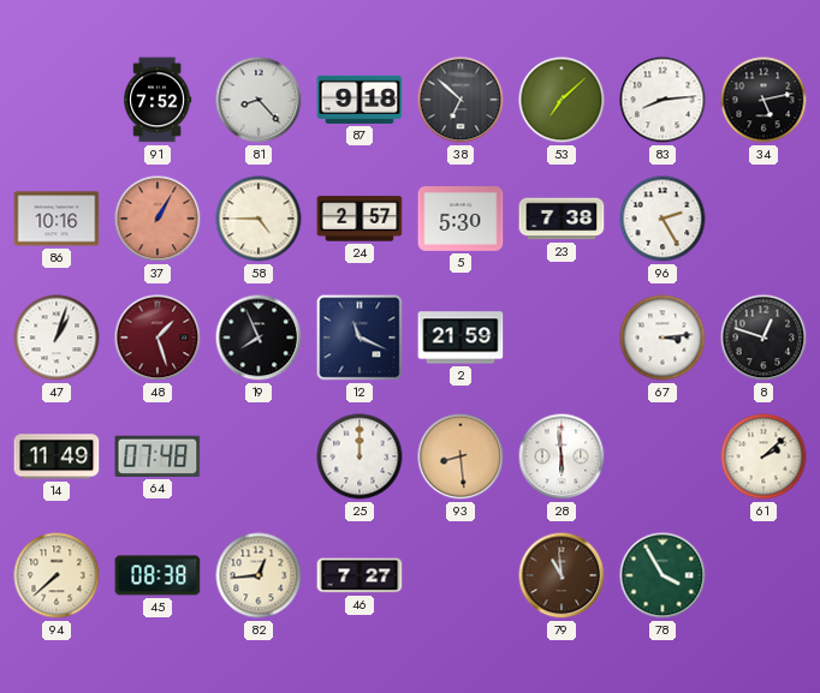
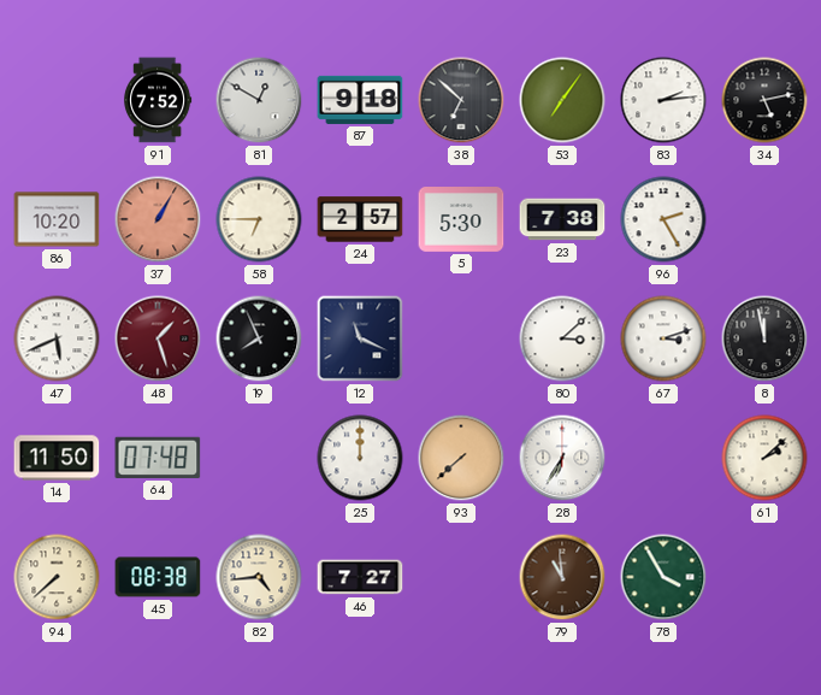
81: 8:23 -> 12:50
53: 7:08 -> 7:06
83: 8:14 -> 2:14
86: 10:16 -> 10:20
58: 4:45 -> 6:45
47: 1:03 -> 5:41
2: 21:59 -> none
80: none -> 3:08
67: 3:14 -> 3:12
8: 12:48 -> 11:58
14: 11:49 -> 11:50
93: 8:29 -> 7:38
28: 5:59 -> 6:35
82: 12:44 -> 4:44
